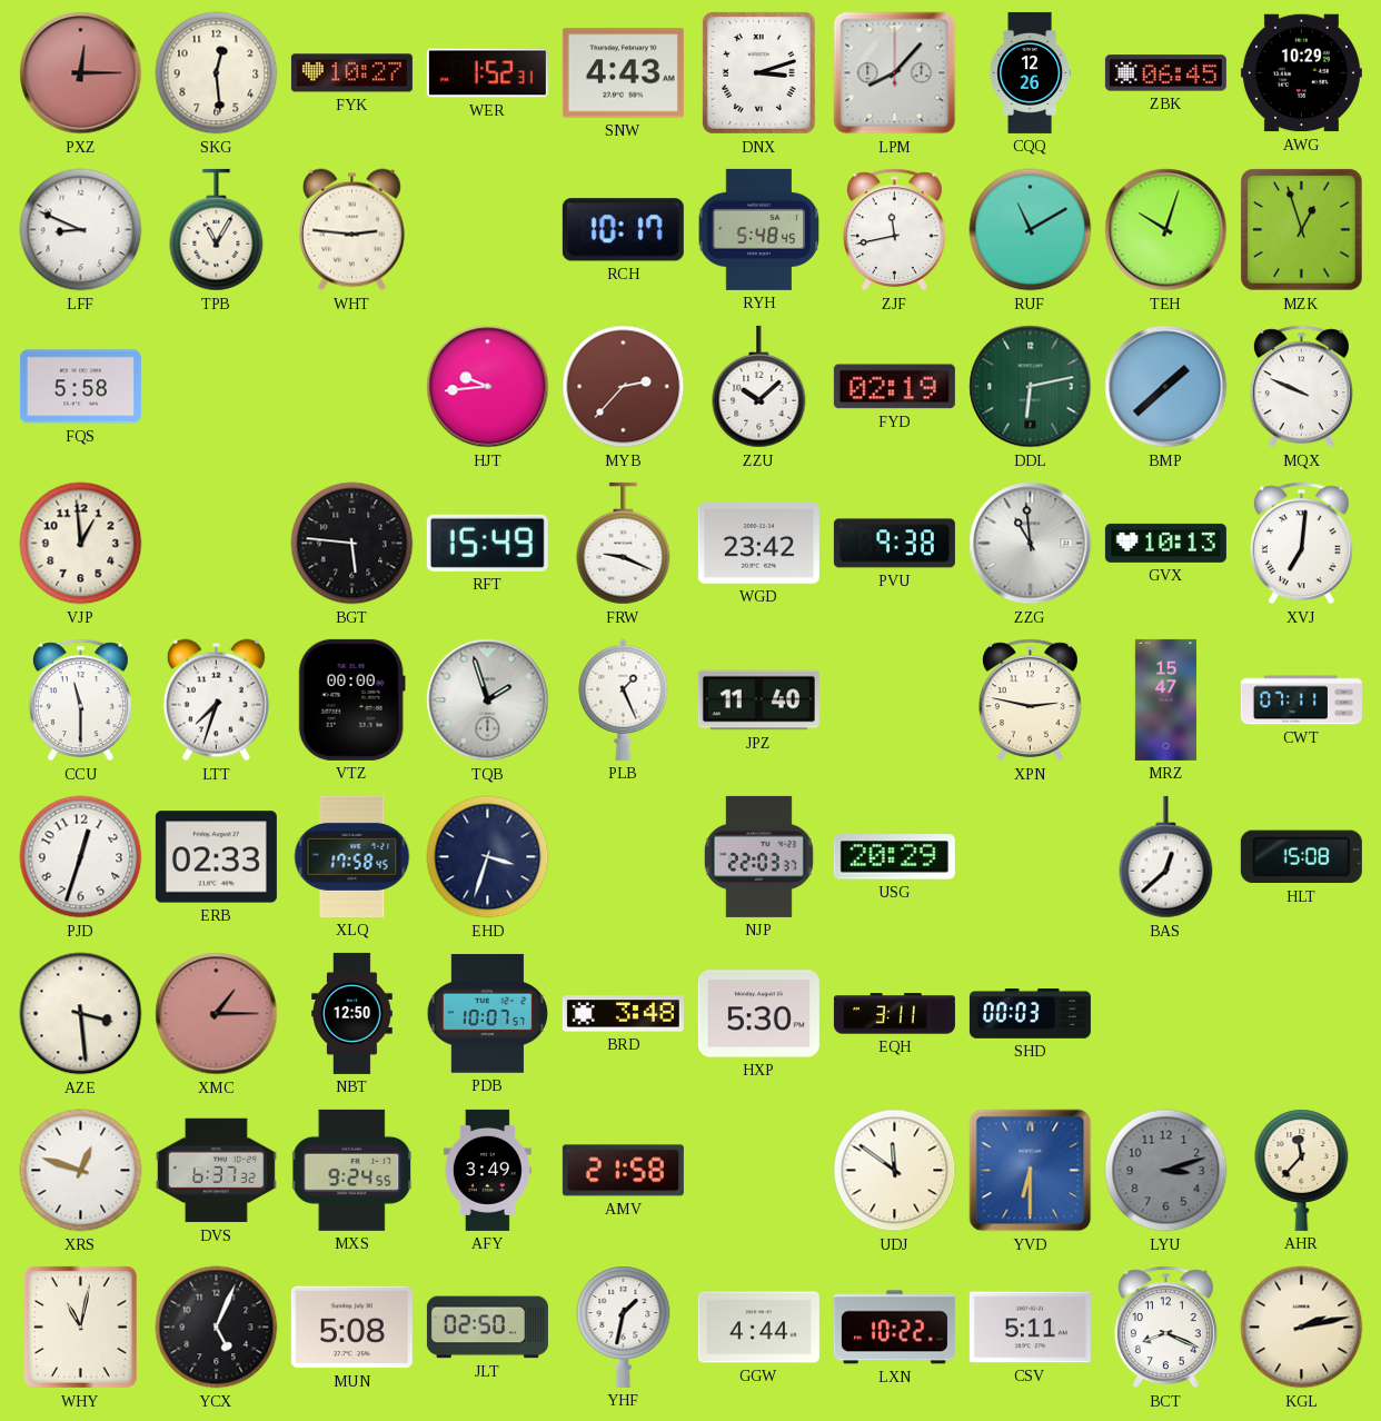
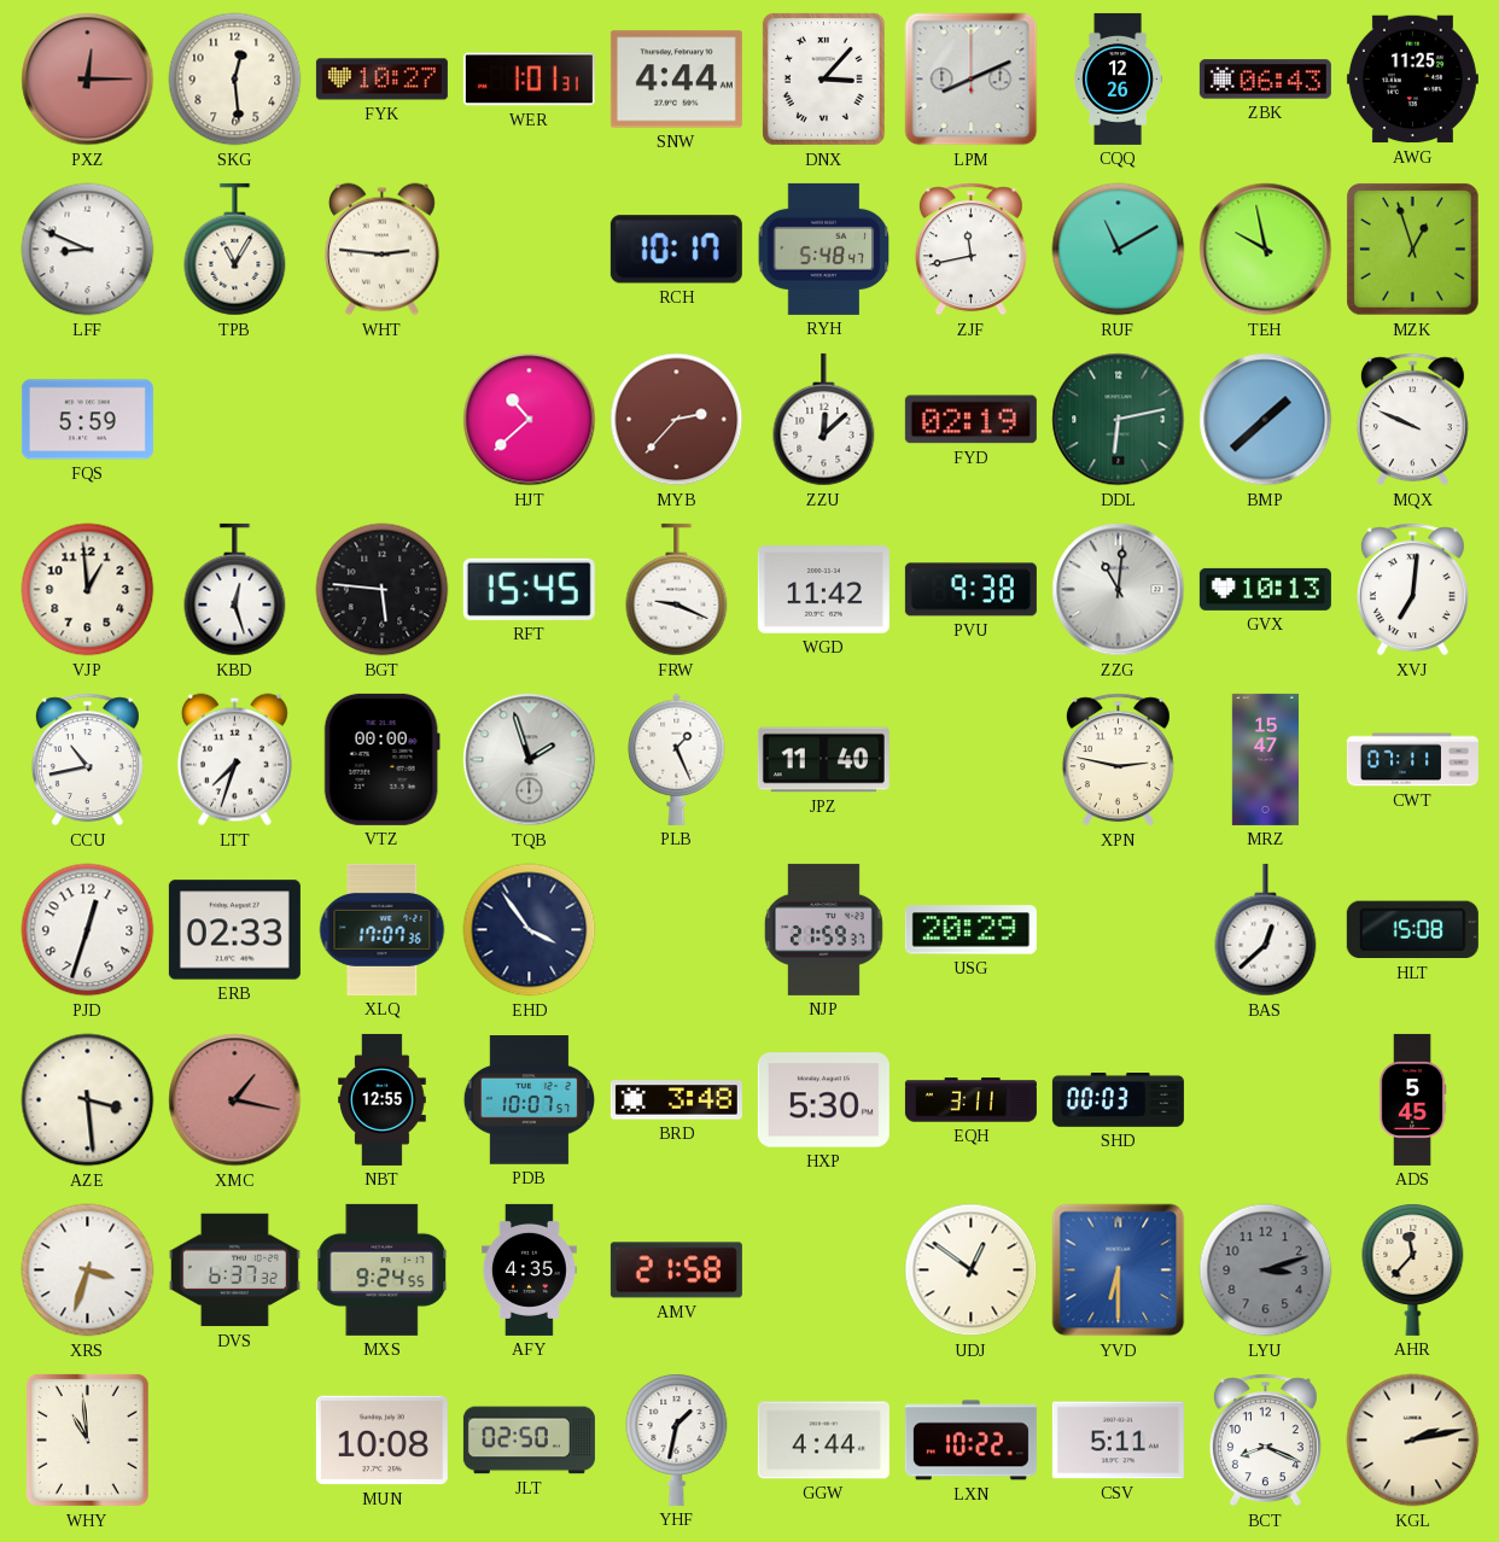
WER: 1:52 -> 1:01
SNW: 4:43 -> 4:44
DNX: 3:12 -> 3:07
LPM: 8:07 -> 8:11
ZBK: 06:45 -> 06:43
AWG: 10:29 -> 11:25
RYH: 5:48:45 -> 5:48:47
TEH: 10:03 -> 9:58
FQS: 5:58 -> 5:59
HJT: 9:44 -> 10:38
ZZU: 10:08 -> 12:08
KBD: none -> 12:27
RFT: 15:49 -> 15:45
WGD: 23:42 -> 11:42
ZZG: 10:59 -> 11:01
CCU: 11:30 -> 10:43
XLQ: 17:58 -> 17:07
EHD: 3:33 -> 3:54
NJP: 22:03 -> 21:59
XMC: 1:15 -> 1:17
NBT: 12:50 -> 12:55
ADS: none -> 5:45
XRS: 12:48 -> 3:33
AFY: 3:49 -> 4:35
UDJ: 11:51 -> 12:51
WHY: 11:02 -> 10:59
YCX: 5:04 -> none
MUN: 5:08 -> 10:08
